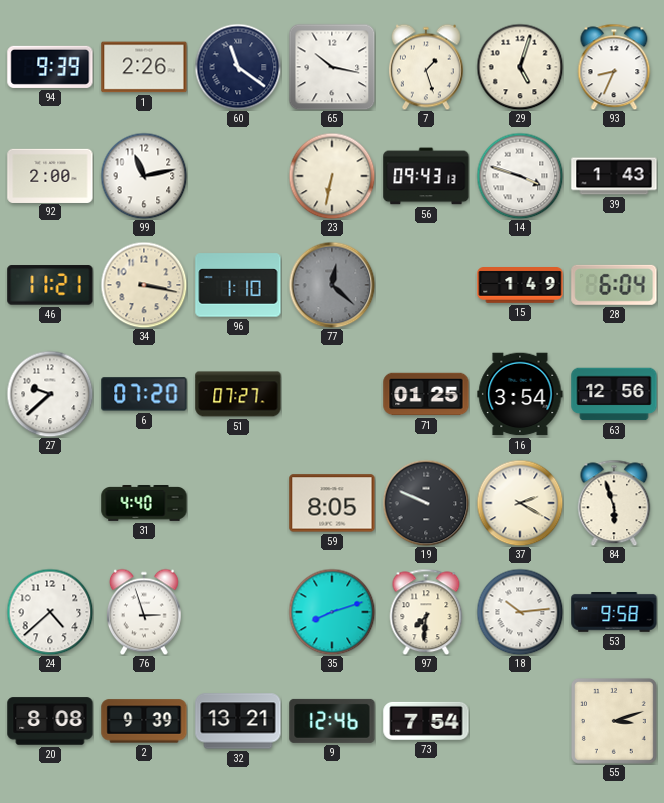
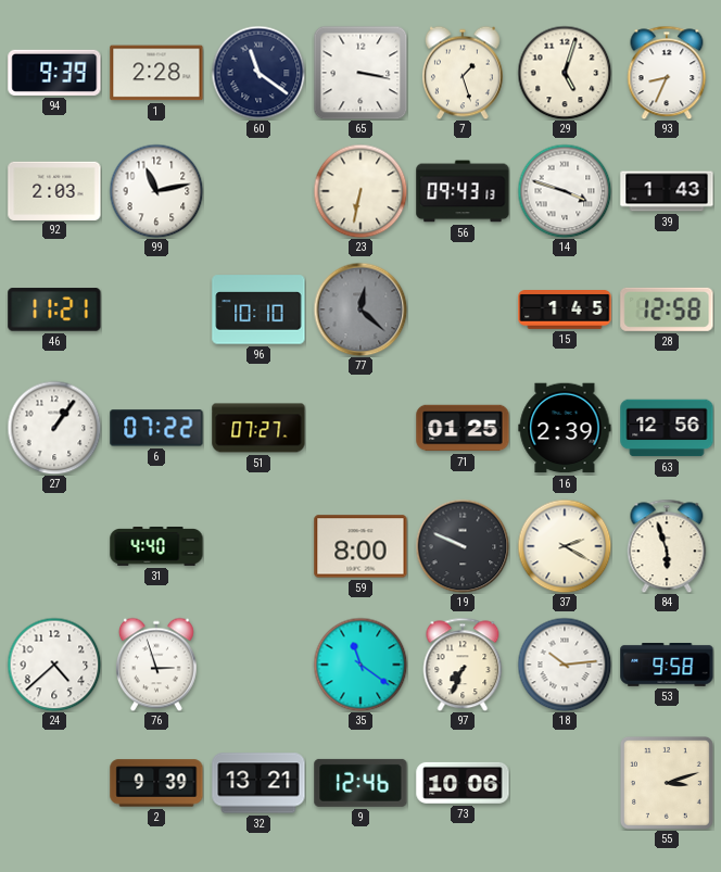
1: 2:26 -> 2:28
65: 10:17 -> 3:17
92: 2:00 -> 2:03
34: 3:17 -> none
96: 1:10 -> 10:10
15: 1:49 -> 1:45
28: 6:04 -> 12:58
27: 9:38 -> 1:06
6: 07:20 -> 07:22
16: 3:54 -> 2:39
59: 8:05 -> 8:00
35: 8:12 -> 11:21
97: 7:31 -> 7:34
20: 8:08 -> none
73: 7:54 -> 10:06
